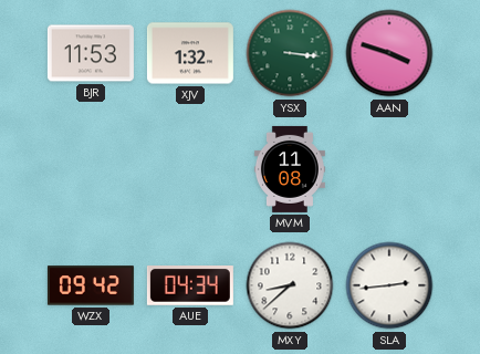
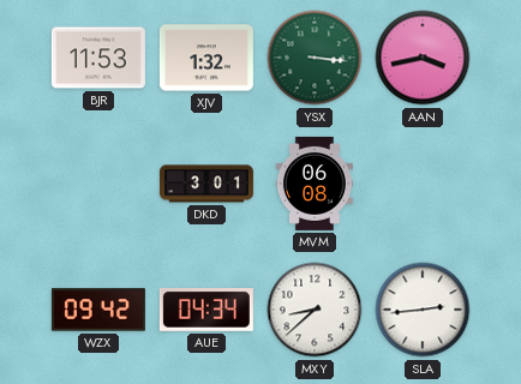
AAN: 3:48 -> 3:43
DKD: none -> 3:01
MVM: 11:08 -> 06:08
